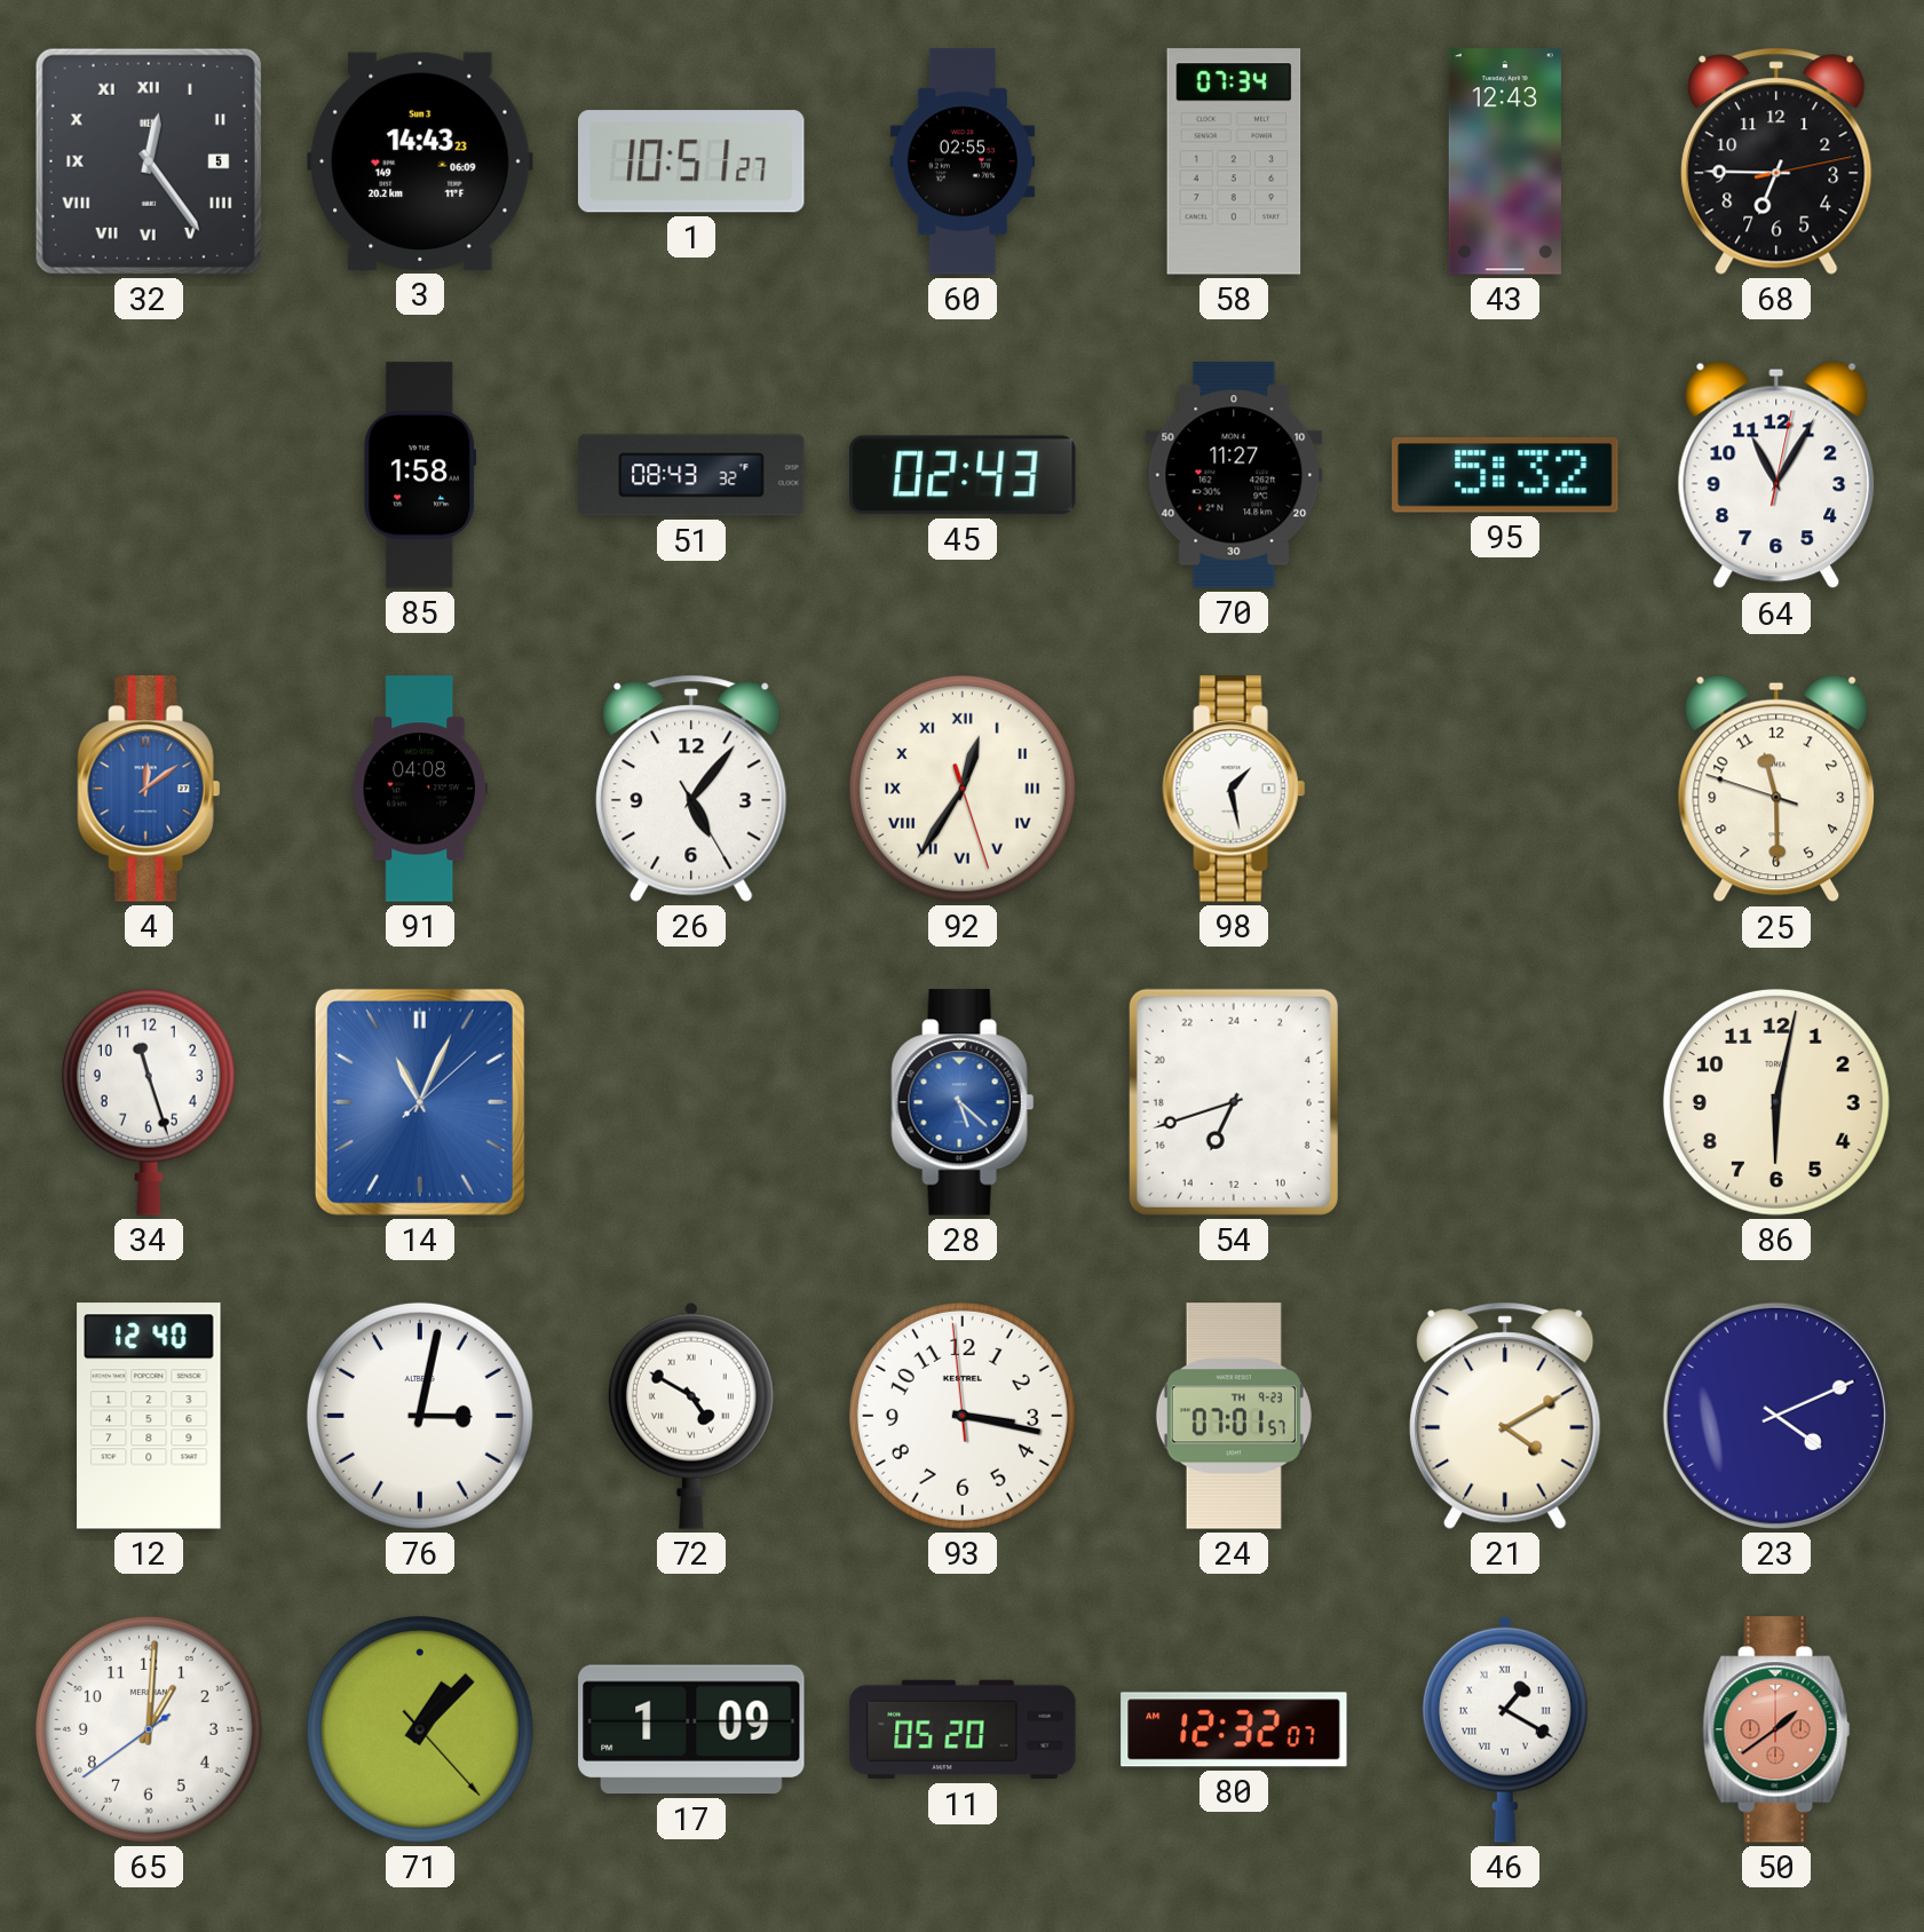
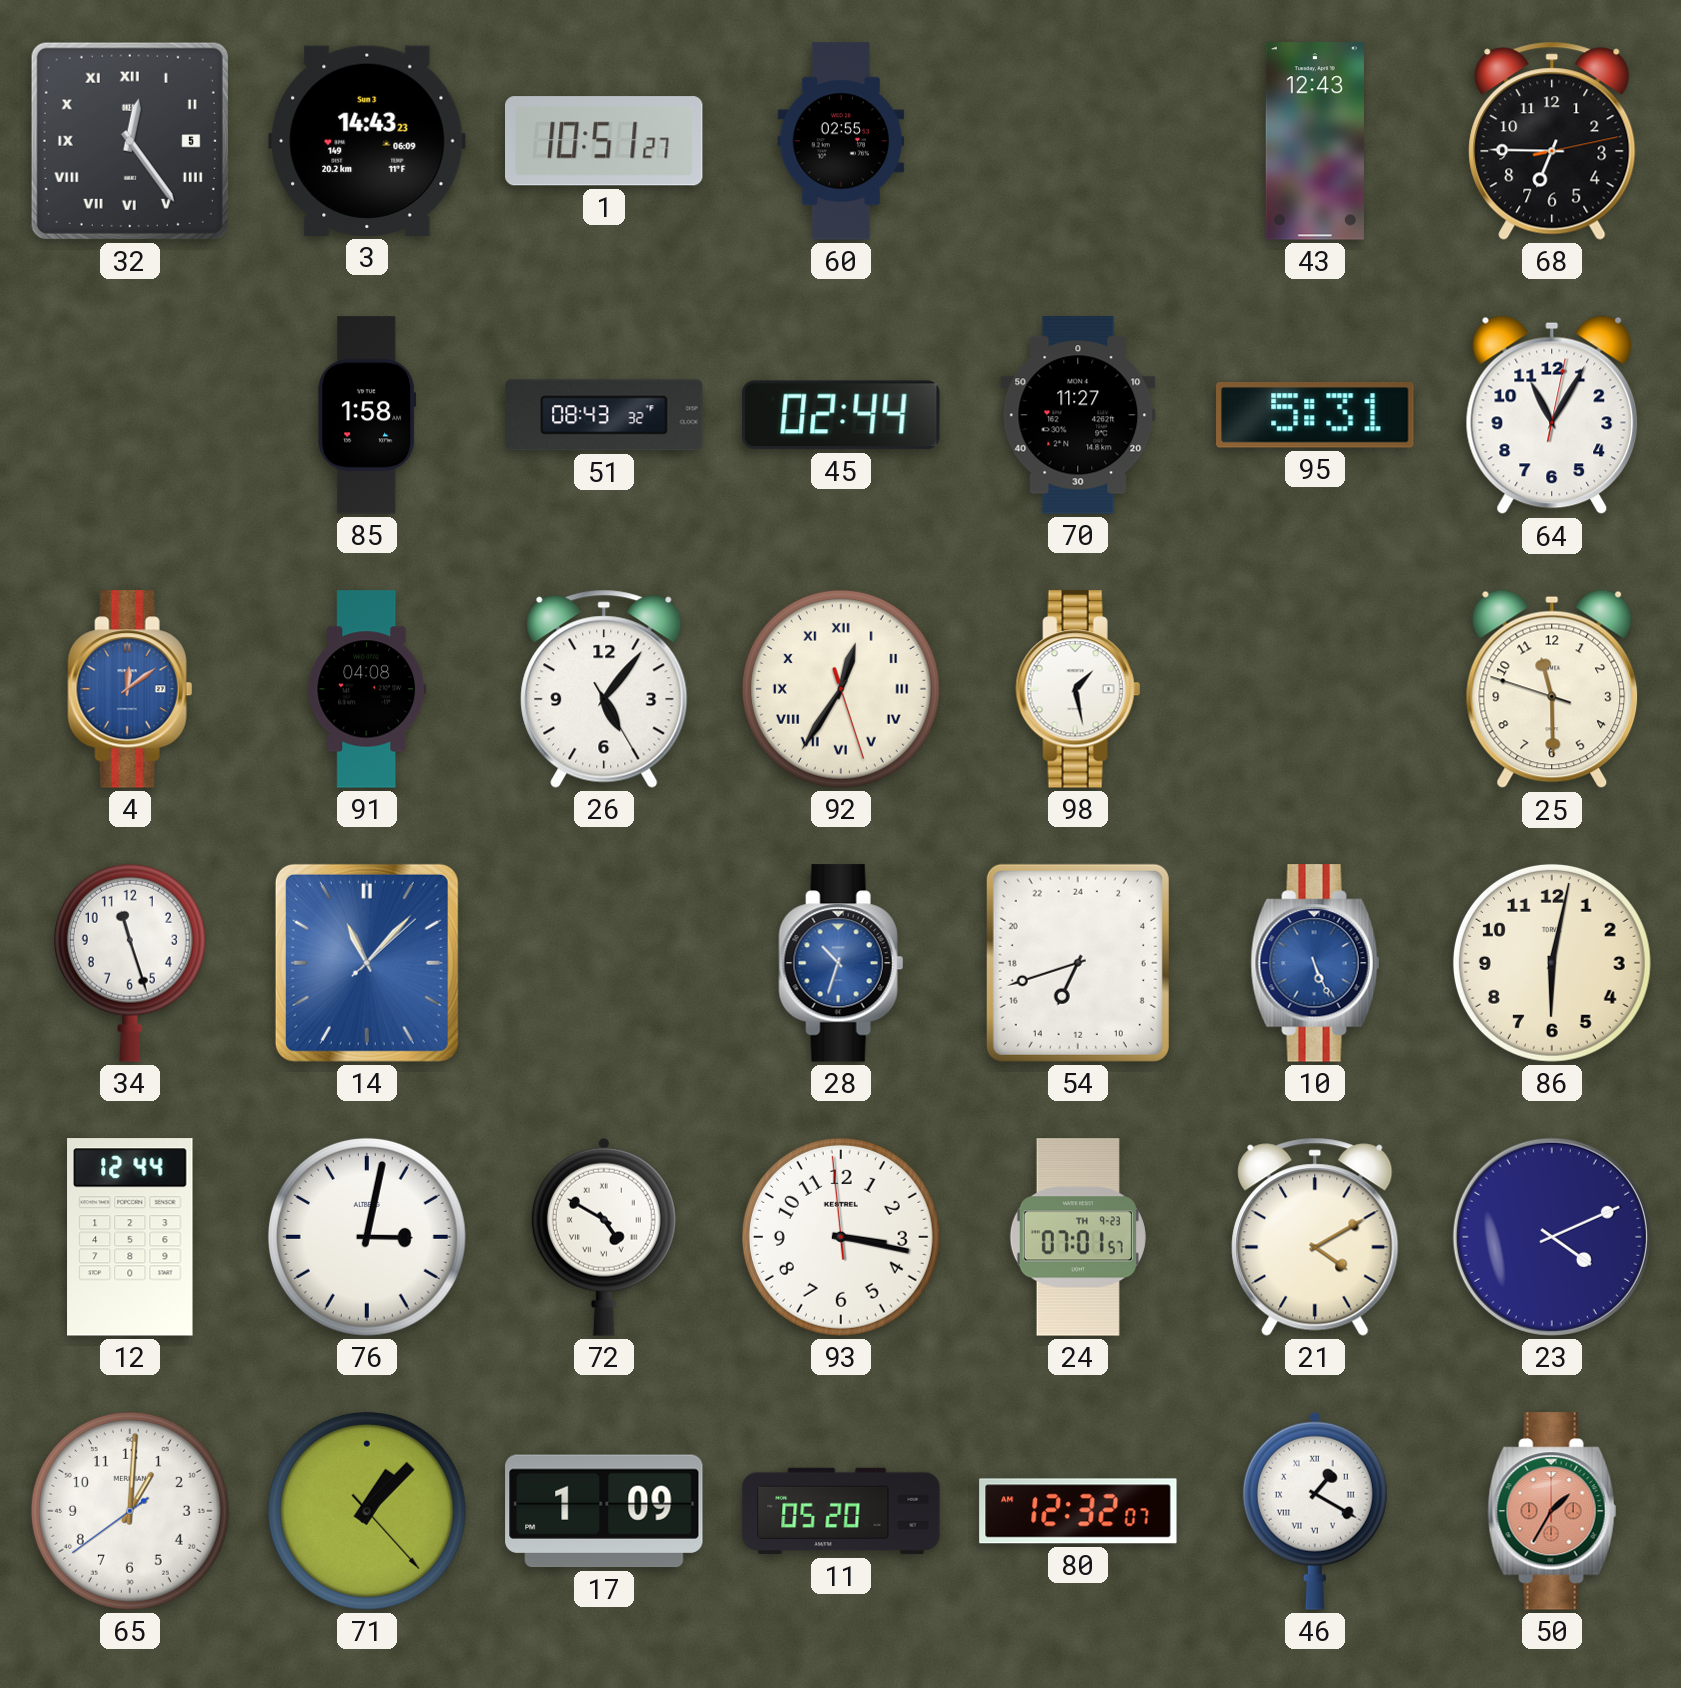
58: 07:34 -> none
45: 02:43 -> 02:44
95: 5:32 -> 5:31
14: 11:04 -> 11:07
28: 5:22 -> 10:33
10: none -> 5:26
12: 12:40 -> 12:44
50: 1:39 -> 1:35
